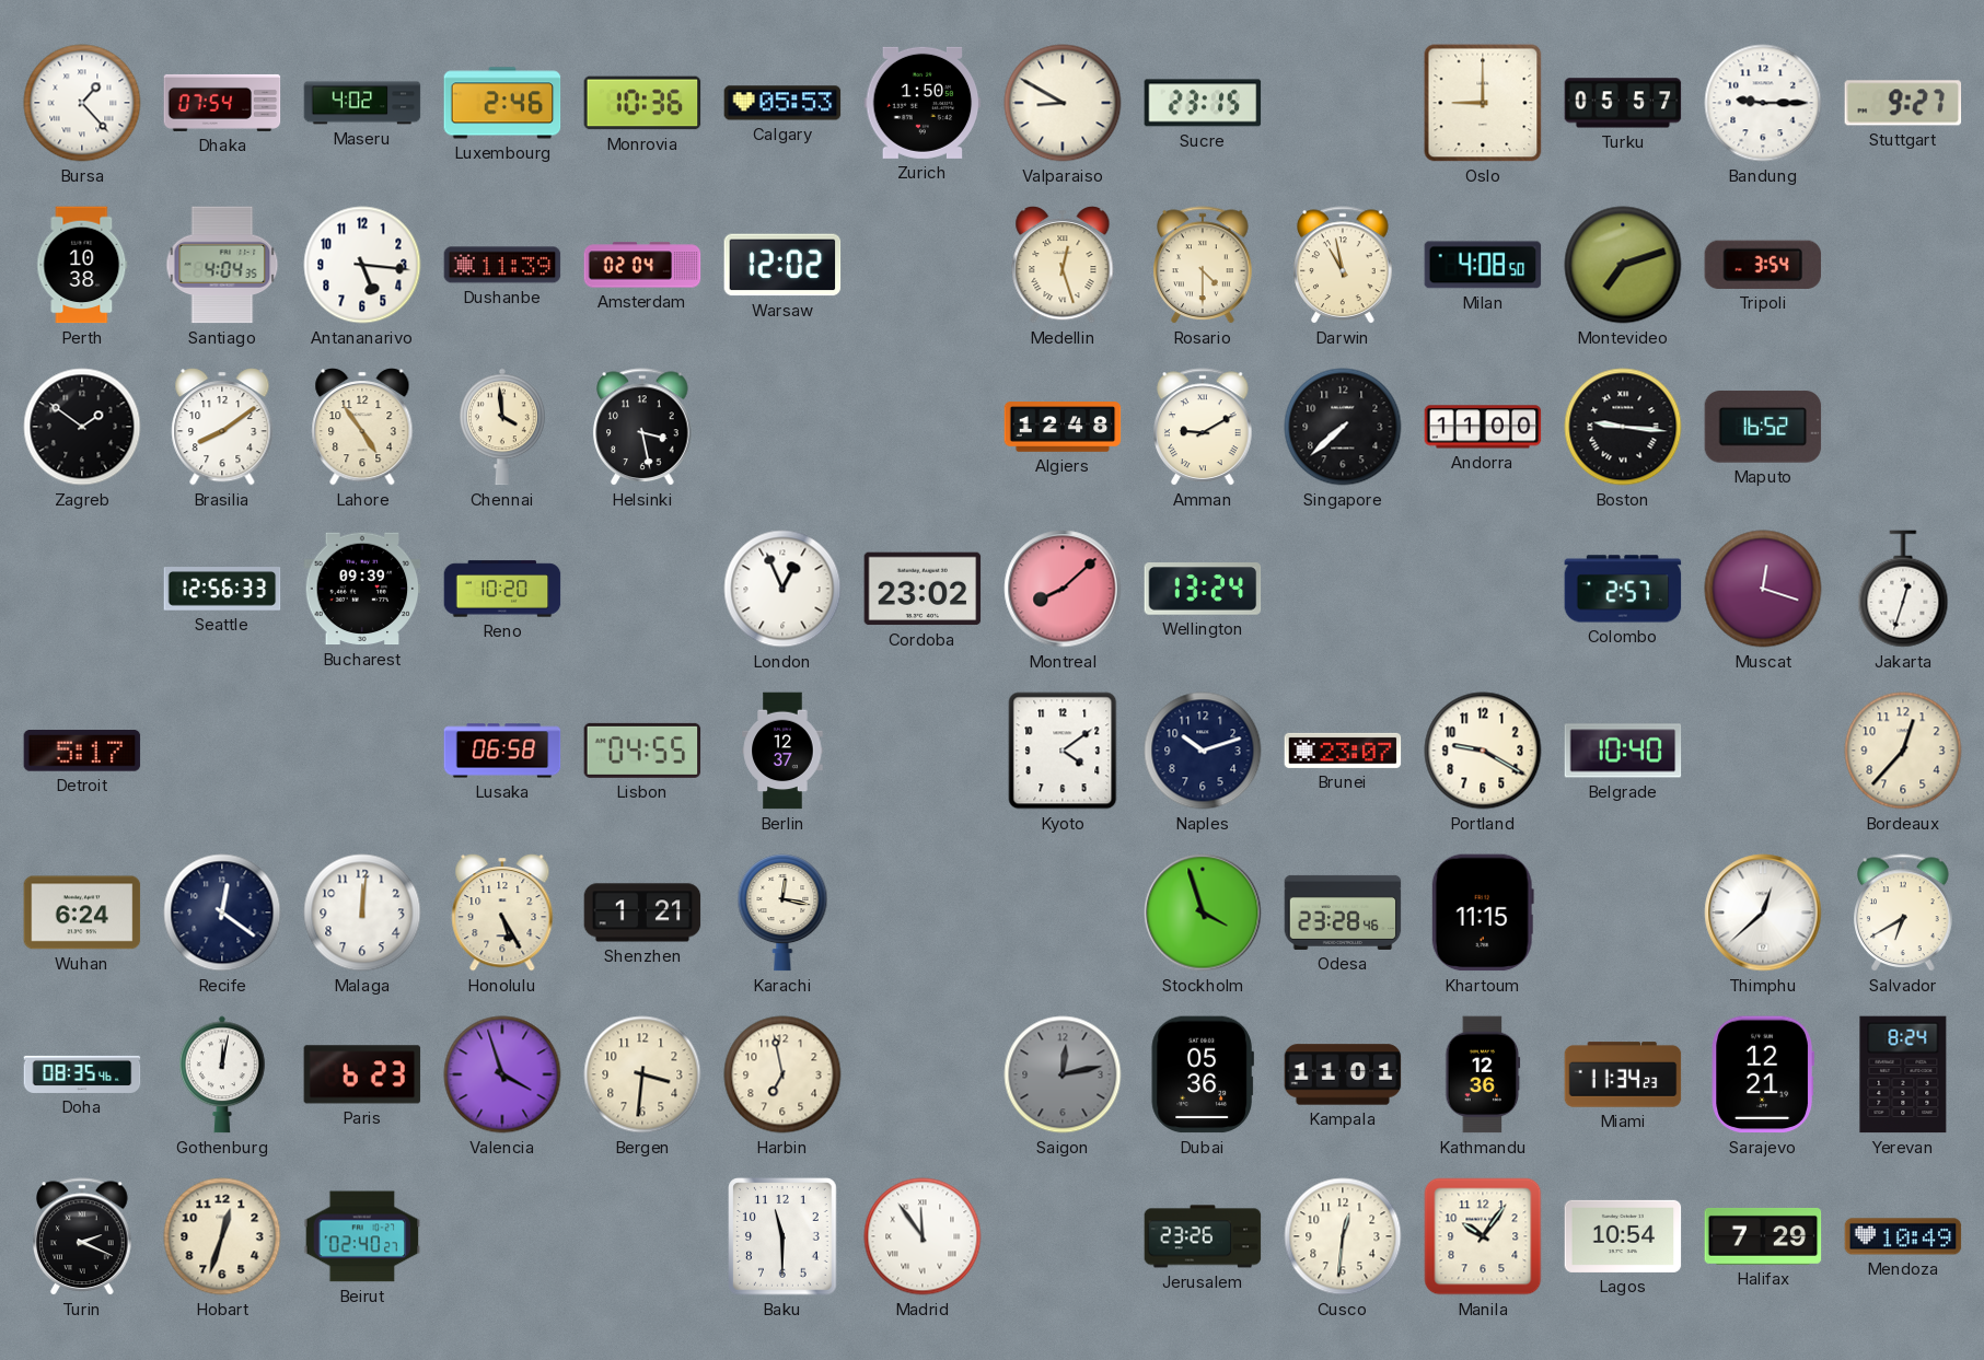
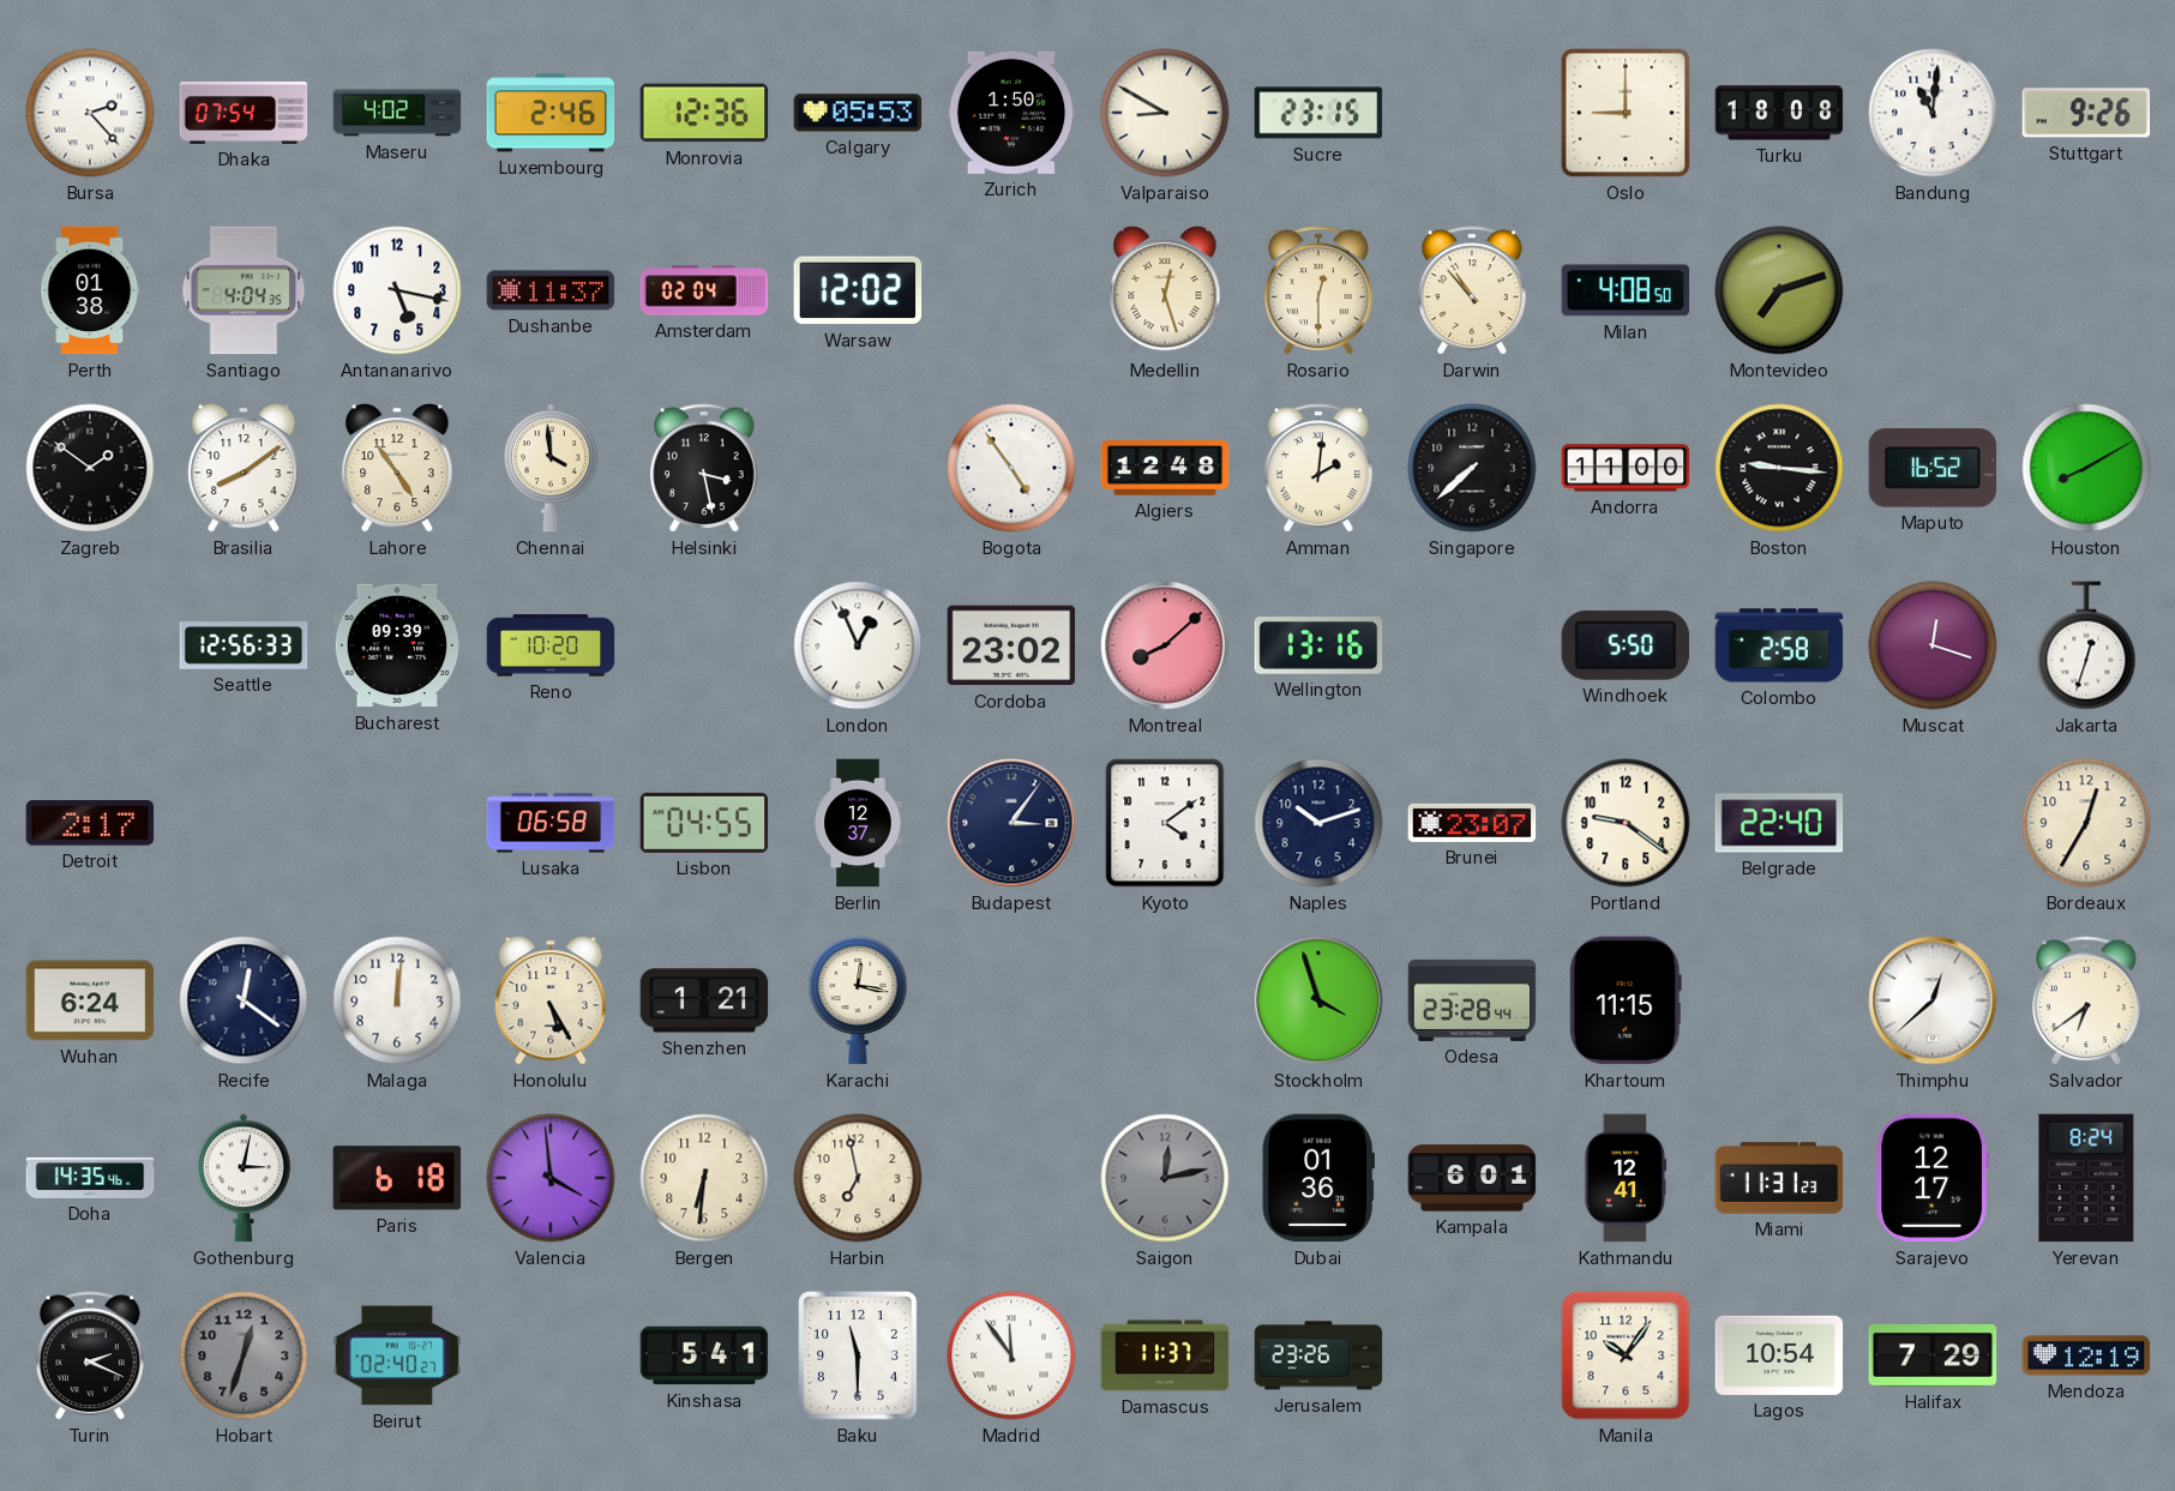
Bursa: 1:23 -> 2:23
Monrovia: 10:36 -> 12:36
Turku: 05:57 -> 18:08
Bandung: 9:15 -> 11:01
Stuttgart: 9:27 -> 9:26
Perth: 10:38 -> 01:38
Antananarivo: 5:16 -> 5:17
Dushanbe: 11:39 -> 11:37
Rosario: 4:30 -> 12:30
Darwin: 10:58 -> 10:53
Tripoli: 3:54 -> none
Bogota: none -> 4:54
Amman: 9:10 -> 2:01
Houston: none -> 8:10
Wellington: 13:24 -> 13:16
Windhoek: none -> 5:50
Colombo: 2:57 -> 2:58
Detroit: 5:17 -> 2:17
Budapest: none -> 3:06
Portland: 9:20 -> 9:21
Belgrade: 10:40 -> 22:40
Bordeaux: 12:37 -> 12:35
Odesa: 23:28:46 -> 23:28:44
Salvador: 6:40 -> 6:39
Doha: 08:35 -> 14:35
Gothenburg: 12:02 -> 3:02
Paris: 6:23 -> 6:18
Valencia: 3:57 -> 3:59
Bergen: 3:31 -> 6:31
Dubai: 05:36 -> 01:36
Kampala: 11:01 -> 6:01
Kathmandu: 12:36 -> 12:41
Miami: 11:34 -> 11:31
Sarajevo: 12:21 -> 12:17
Hobart dial: cream -> grey
Kinshasa: none -> 5:41
Damascus: none -> 11:37
Cusco: 12:31 -> none
Mendoza: 10:49 -> 12:19
